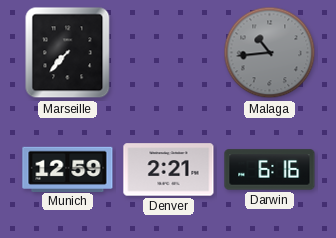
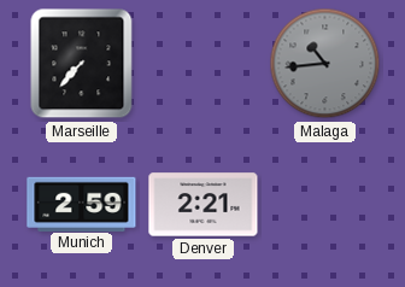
Munich: 12:59 -> 2:59
Darwin: 6:16 -> none
